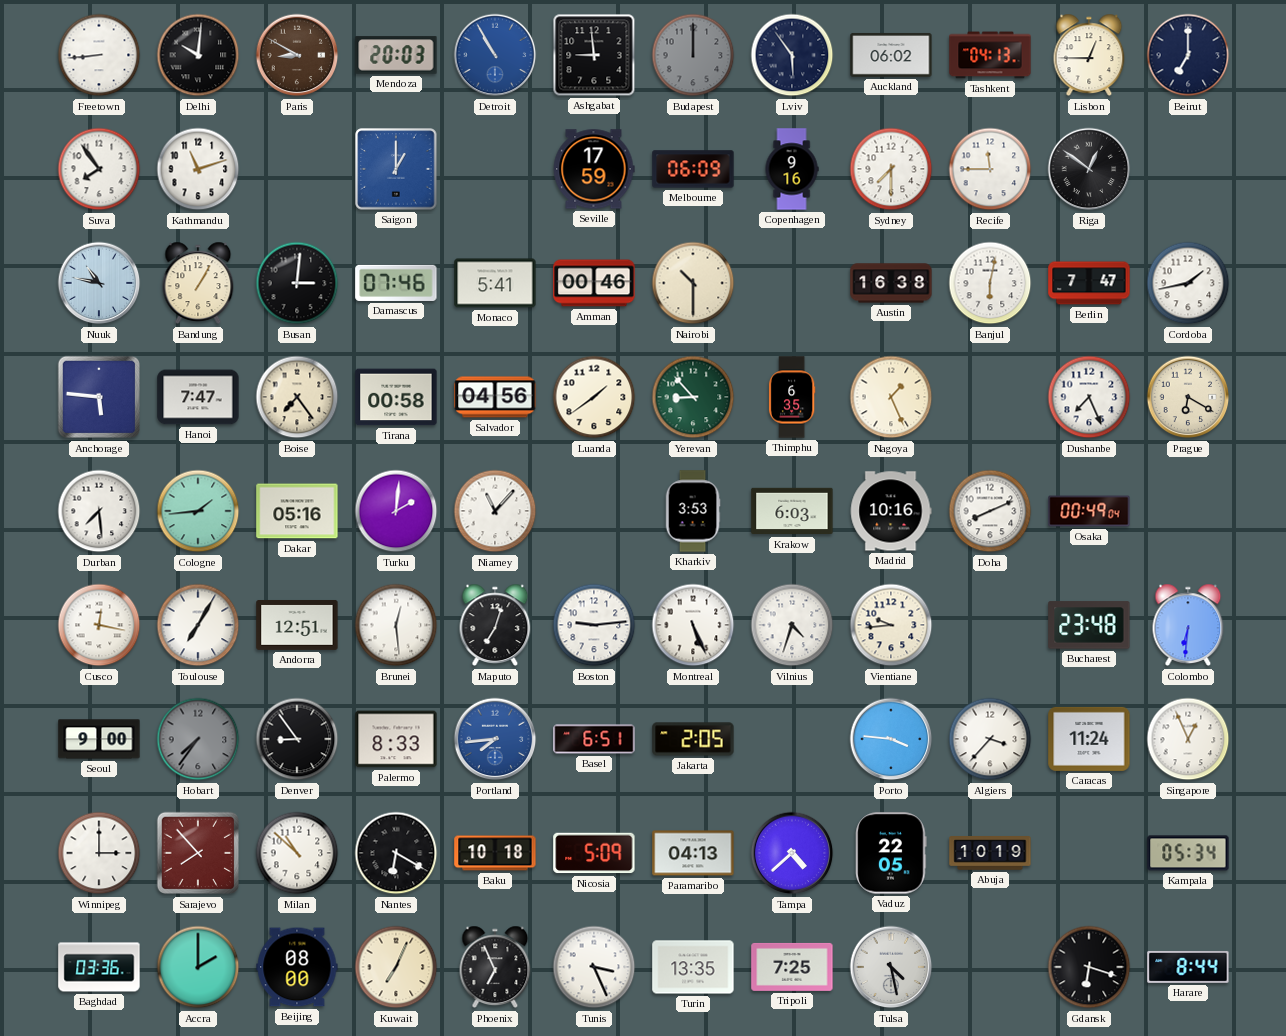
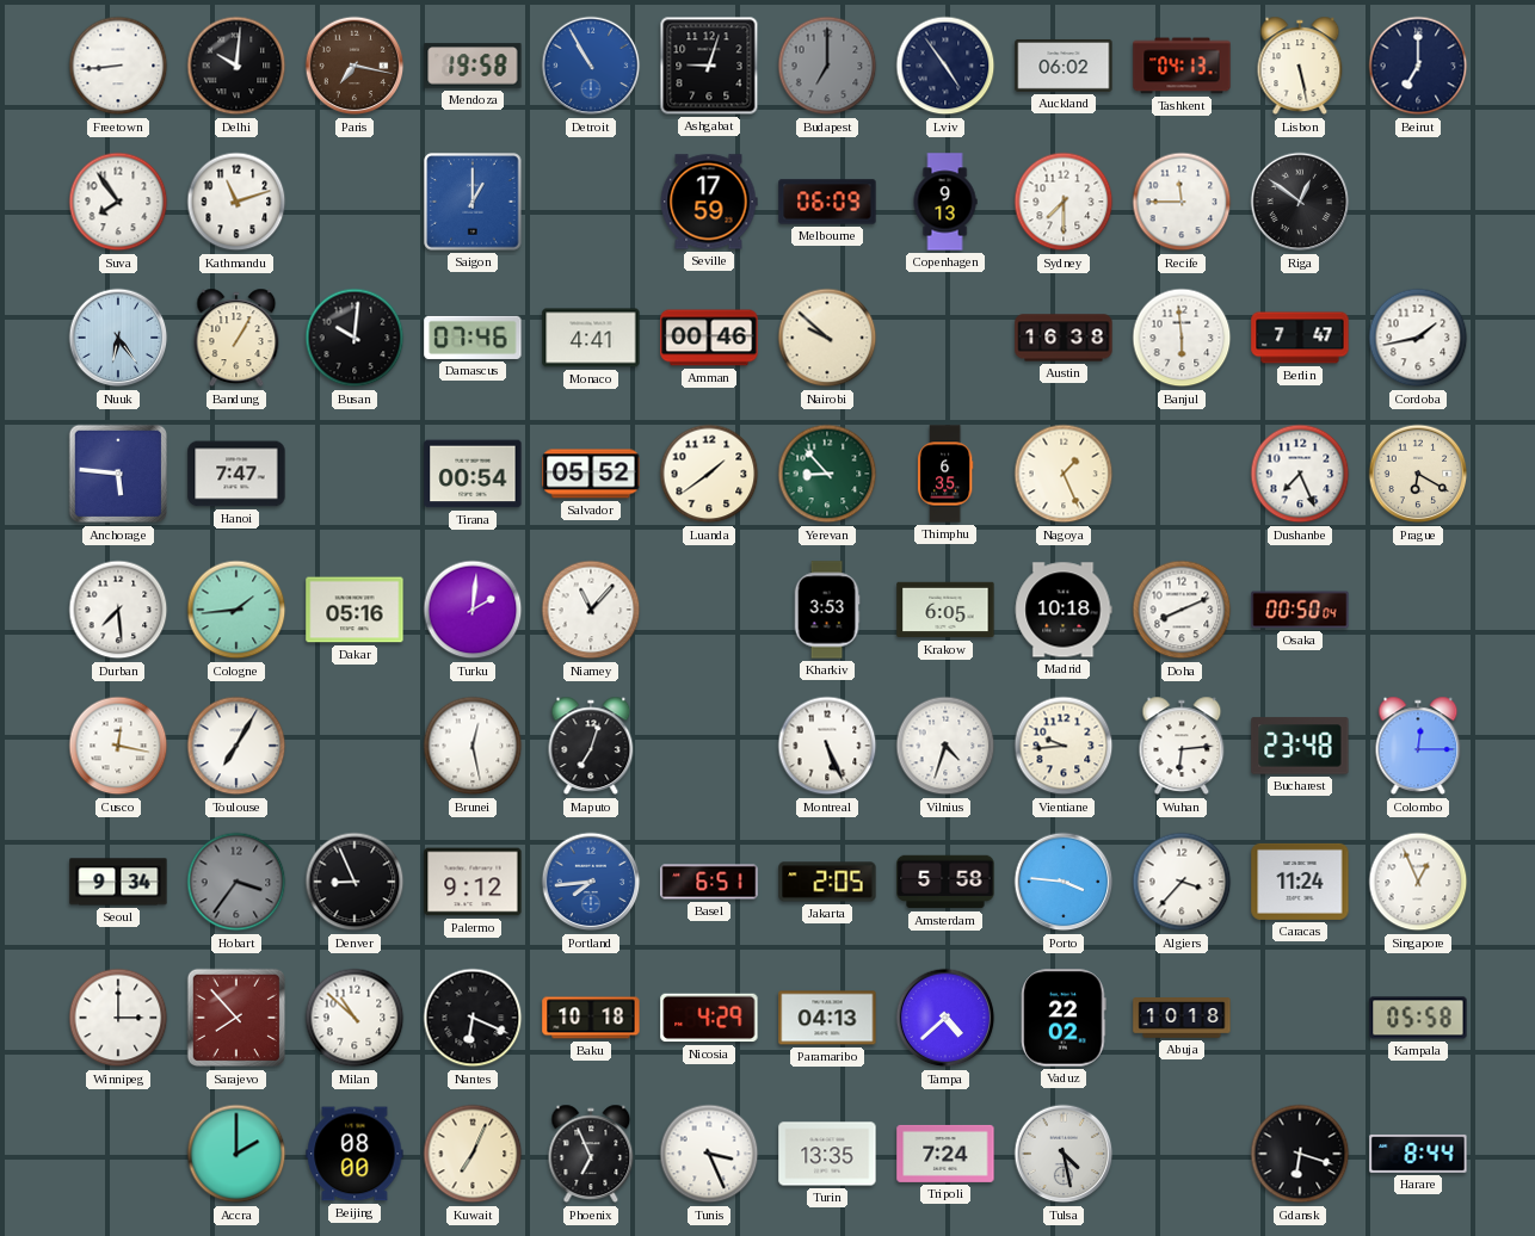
Paris: 8:50 -> 7:17
Mendoza: 20:03 -> 19:58
Ashgabat: 8:59 -> 9:03
Budapest: 12:00 -> 7:00
Lviv: 5:54 -> 4:54
Lisbon: 12:45 -> 5:28
Copenhagen: 9:16 -> 9:13
Nuuk: 10:47 -> 6:24
Busan: 3:01 -> 10:01
Monaco: 5:41 -> 4:41
Nairobi: 10:30 -> 9:52
Banjul: 6:02 -> 5:59
Boise: 7:24 -> none
Tirana: 00:58 -> 00:54
Salvador: 04:56 -> 05:52
Krakow: 6:03 -> 6:05
Madrid: 10:16 -> 10:18
Osaka: 00:49 -> 00:50
Andorra: 12:51 -> none
Brunei: 12:29 -> 12:28
Boston: 9:14 -> none
Wuhan: none -> 6:14
Colombo: 6:31 -> 12:15
Seoul: 9:00 -> 9:34
Hobart: 7:36 -> 3:36
Denver: 8:54 -> 8:56
Palermo: 8:33 -> 9:12
Amsterdam: none -> 5:58
Nantes: 6:20 -> 6:19
Nicosia: 5:09 -> 4:29
Vaduz: 22:05 -> 22:02
Abuja: 10:19 -> 10:18
Kampala: 05:34 -> 05:58
Baghdad: 03:36 -> none
Tripoli: 7:25 -> 7:24
